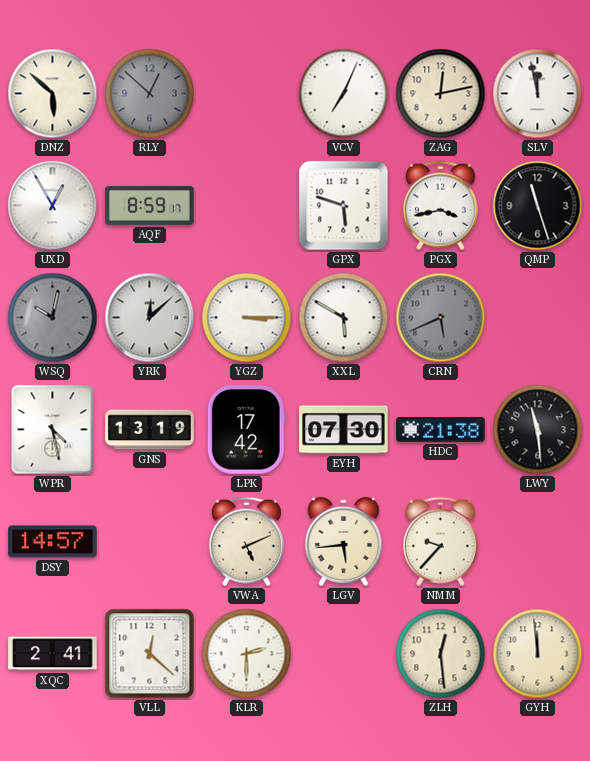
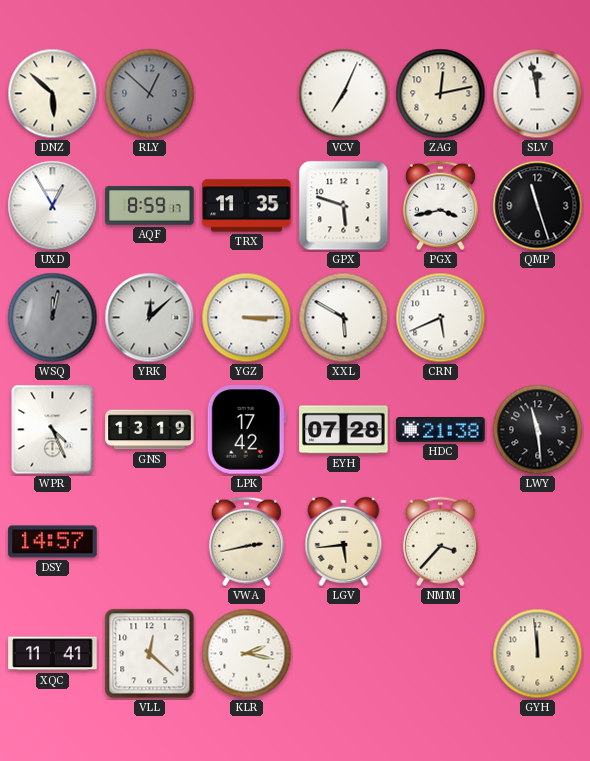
TRX: none -> 11:35
WSQ: 10:02 -> 12:02
CRN dial: grey -> white
WPR: 4:28 -> 4:26
EYH: 07:30 -> 07:28
VWA: 5:11 -> 2:43
NMM: 9:37 -> 3:37
XQC: 2:41 -> 11:41
KLR: 2:30 -> 2:17
ZLH: 12:29 -> none
